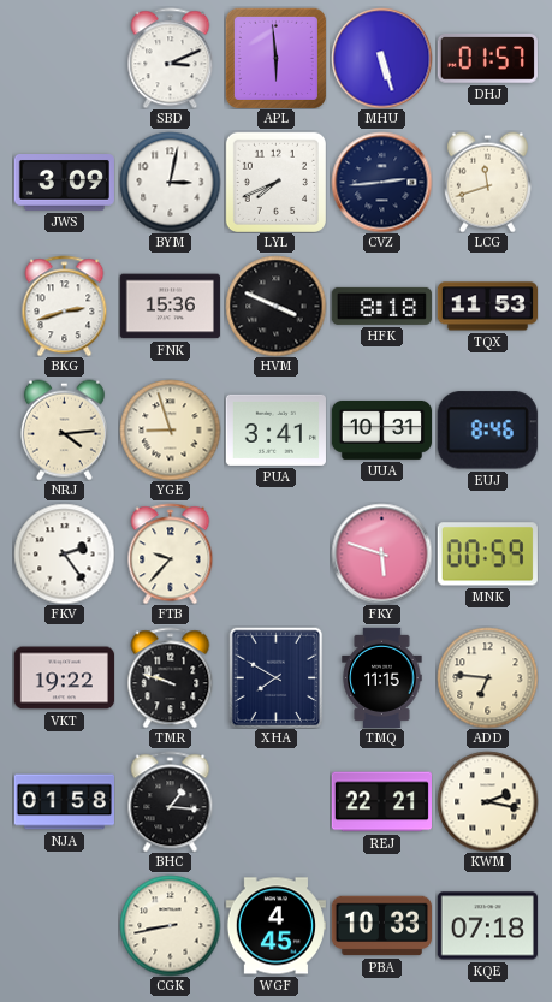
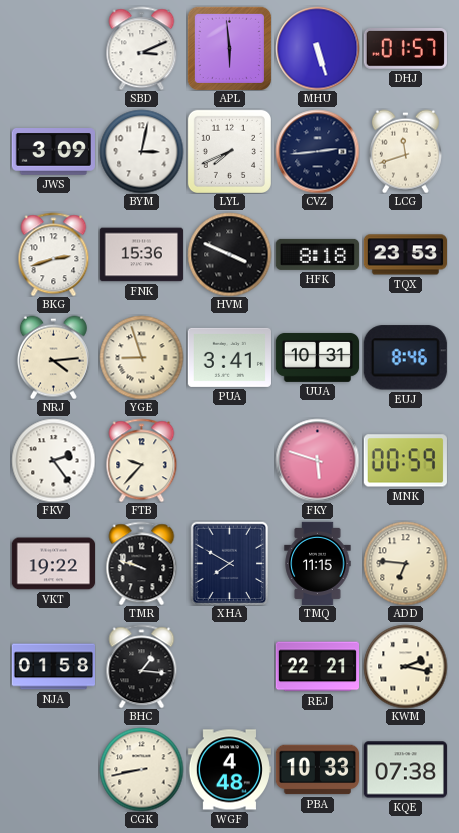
TQX: 11:53 -> 23:53
WGF: 4:45 -> 4:48
KQE: 07:18 -> 07:38
